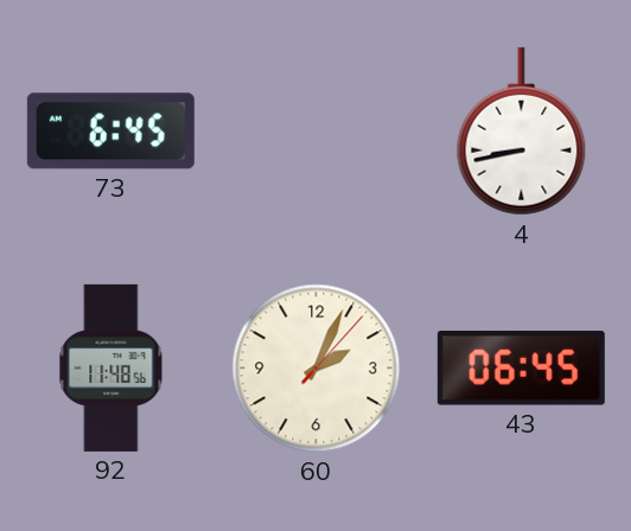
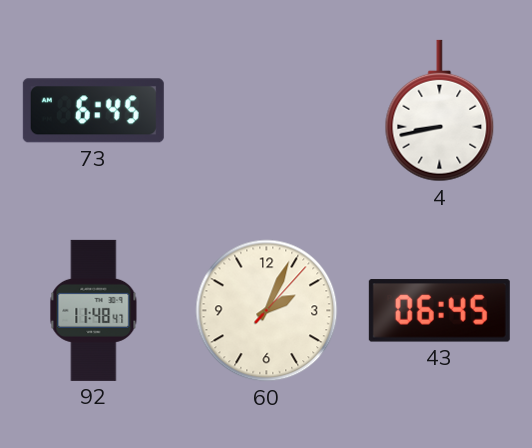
92: 11:48:56 -> 11:48:47
